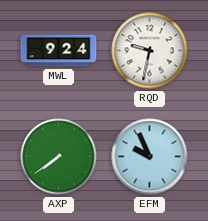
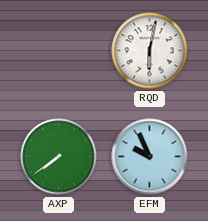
MWL: 9:24 -> none
RQD: 9:32 -> 6:02
